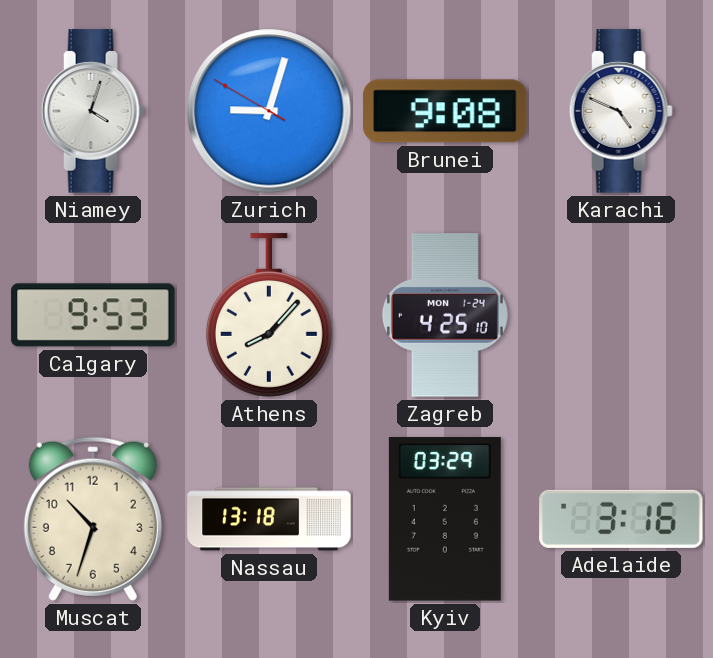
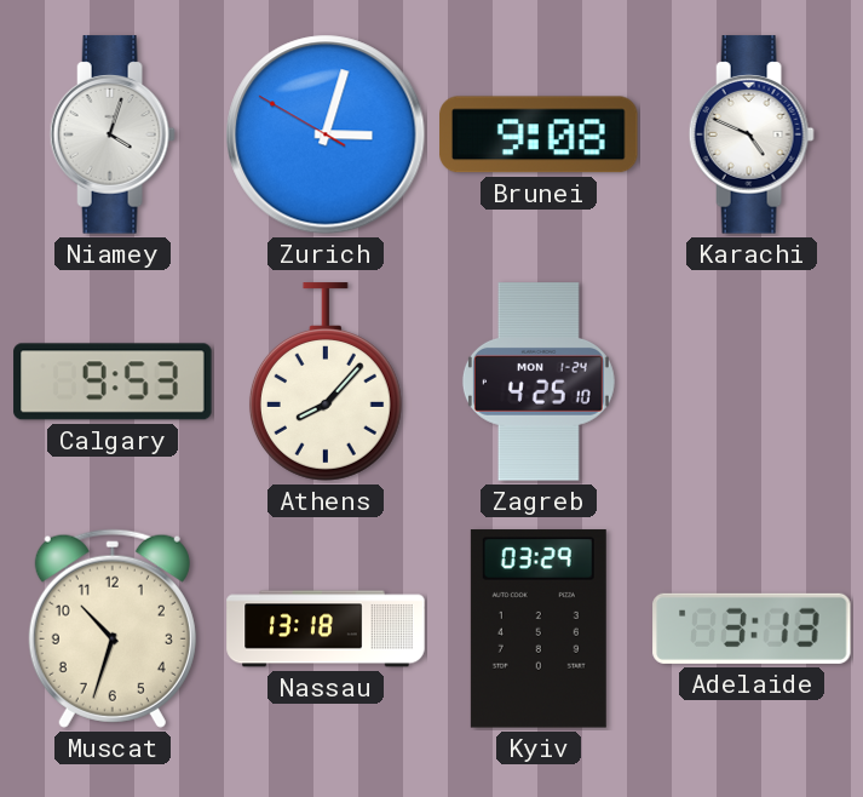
Zurich: 9:02 -> 3:02
Adelaide: 3:16 -> 3:13
